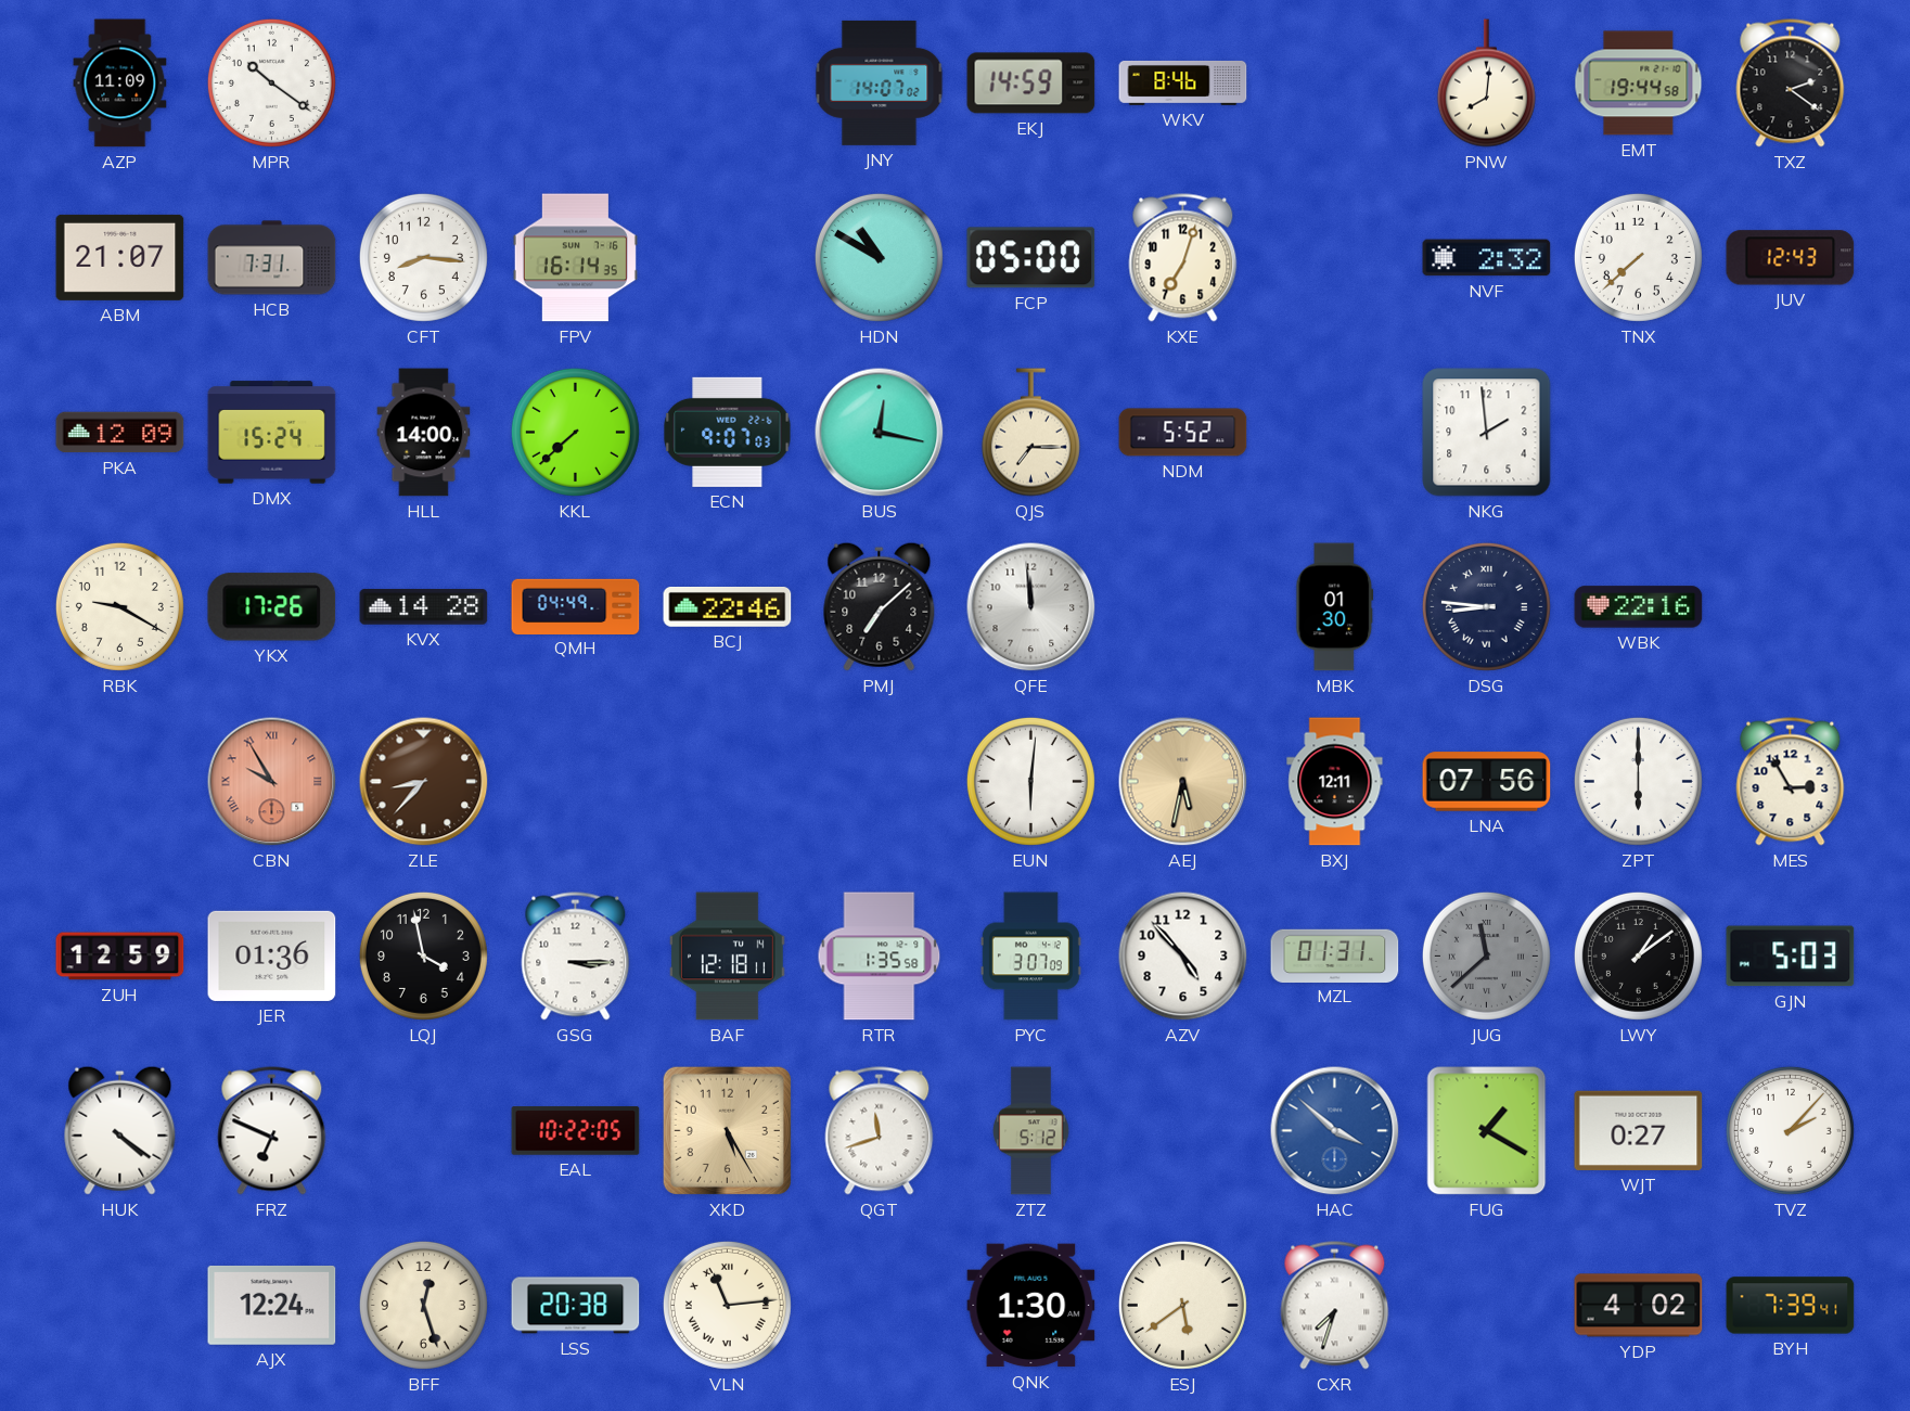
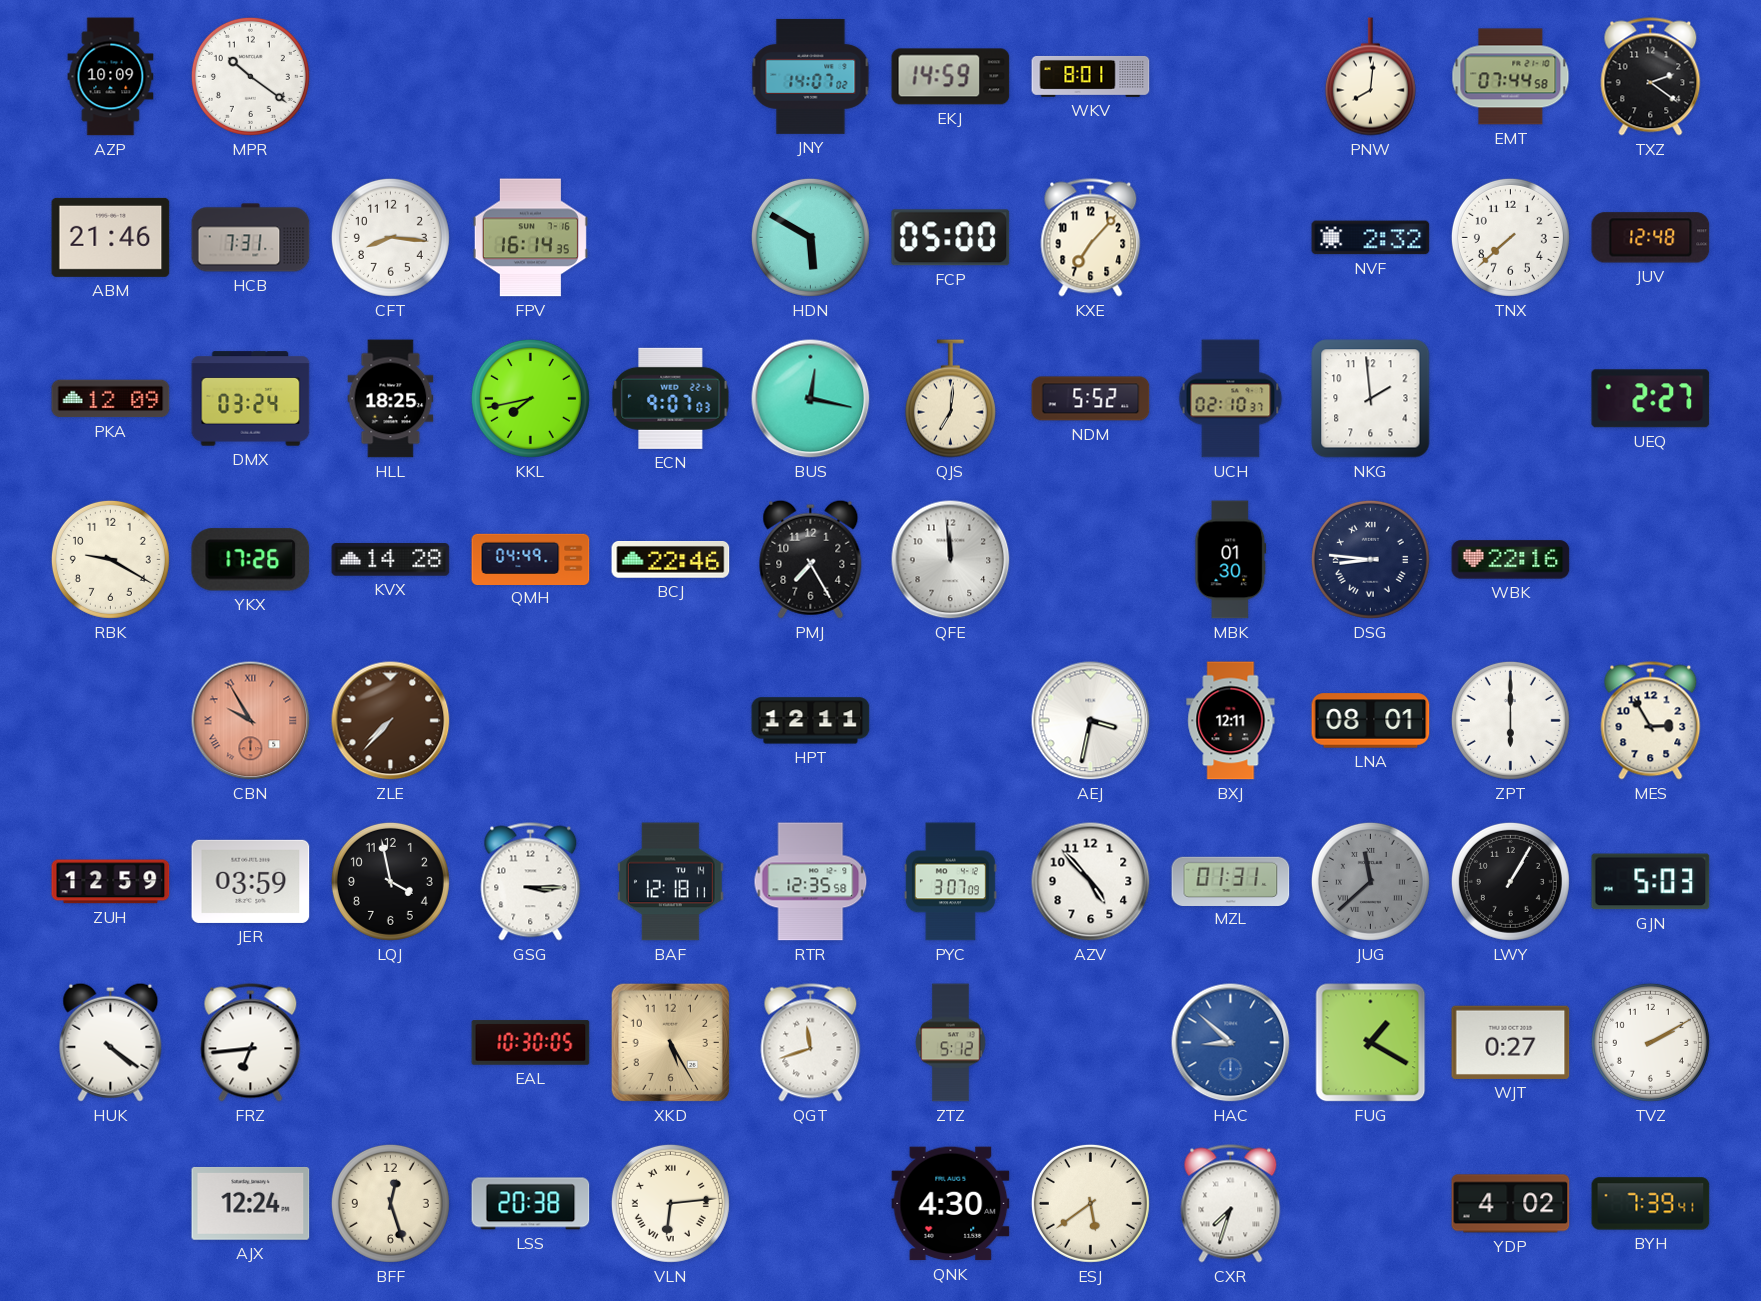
AZP: 11:09 -> 10:09
WKV: 8:46 -> 8:01
EMT: 19:44 -> 07:44
ABM: 21:07 -> 21:46
HDN: 10:50 -> 5:50
KXE: 7:03 -> 7:07
JUV: 12:43 -> 12:48
DMX: 15:24 -> 03:24
HLL: 14:00 -> 18:25
KKL: 7:38 -> 7:43
QJS: 7:15 -> 7:01
UCH: none -> 02:10
UEQ: none -> 2:27
PMJ: 7:08 -> 7:25
ZLE: 8:37 -> 7:37
HPT: none -> 12:11
EUN: 6:01 -> none
AEJ: 5:32 -> 3:32
AEJ dial: champagne -> white
LNA: 07:56 -> 08:01
JER: 01:36 -> 03:59
RTR: 1:35 -> 12:35
LWY: 1:09 -> 1:05
FRZ: 6:49 -> 6:44
EAL: 10:22 -> 10:30
HAC: 3:52 -> 8:52
TVZ: 2:07 -> 2:10
VLN: 11:14 -> 6:14
QNK: 1:30 -> 4:30
